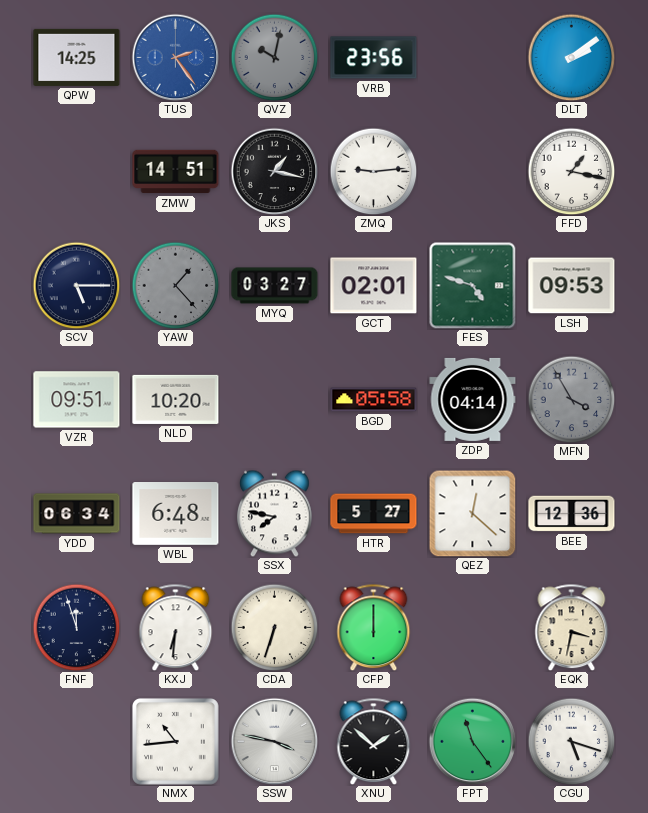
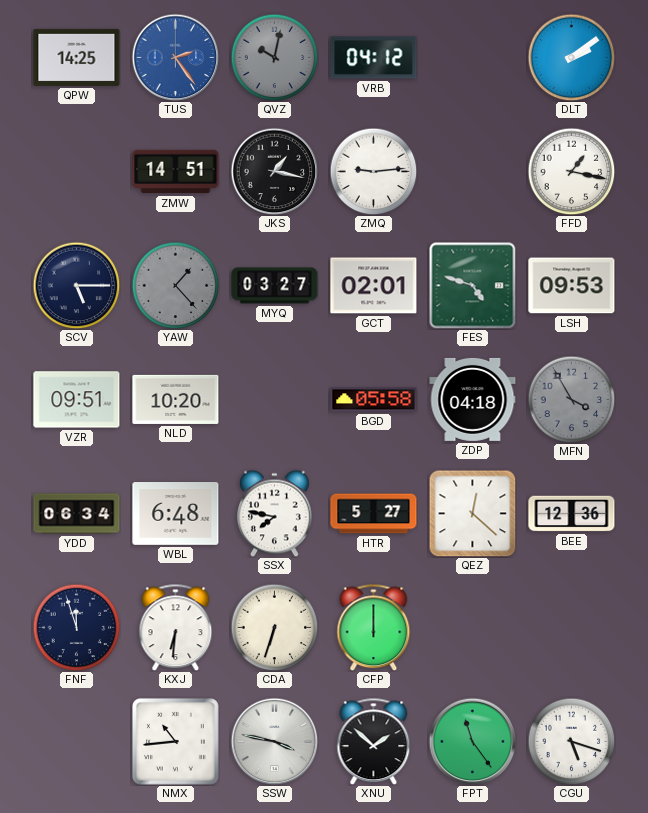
VRB: 23:56 -> 04:12
ZDP: 04:14 -> 04:18
EQK: 3:32 -> none
